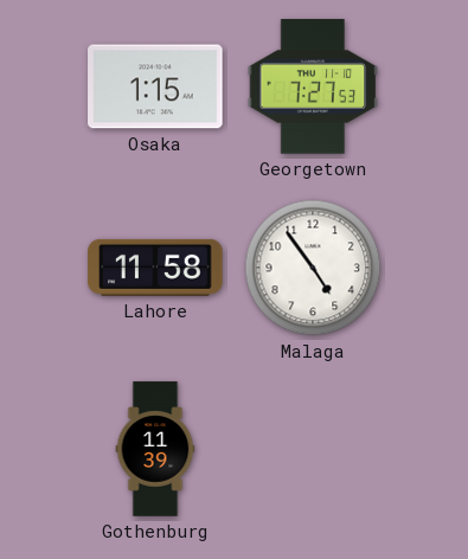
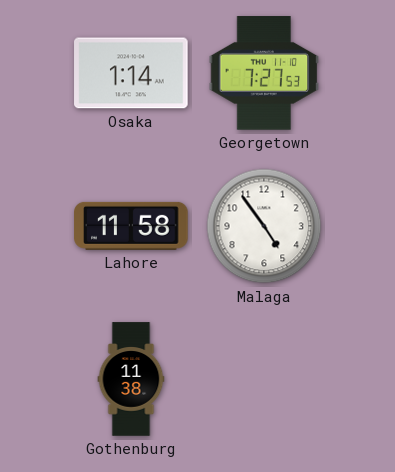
Osaka: 1:15 -> 1:14
Gothenburg: 11:39 -> 11:38
